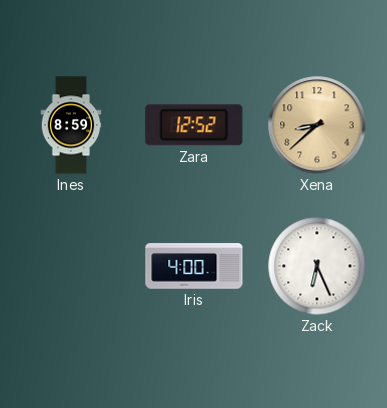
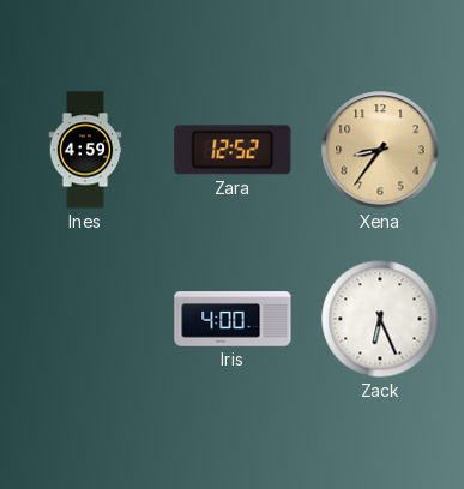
Ines: 8:59 -> 4:59
Xena: 8:38 -> 8:36
